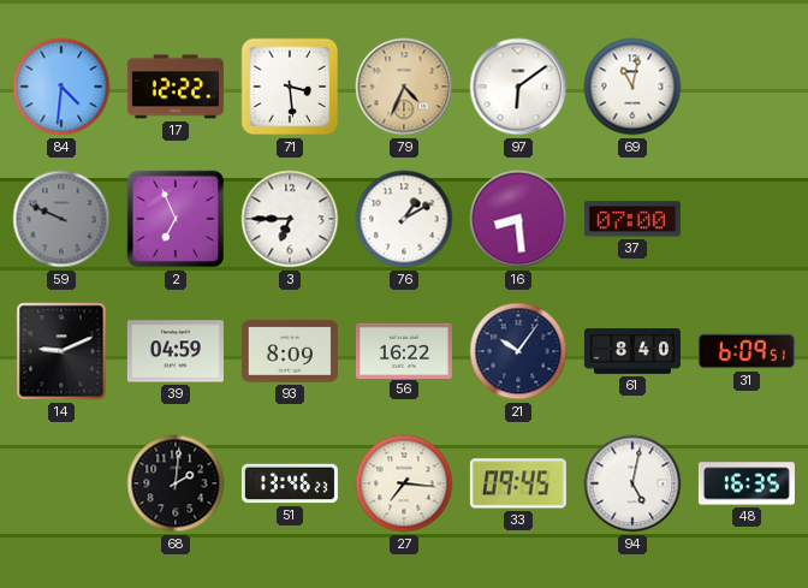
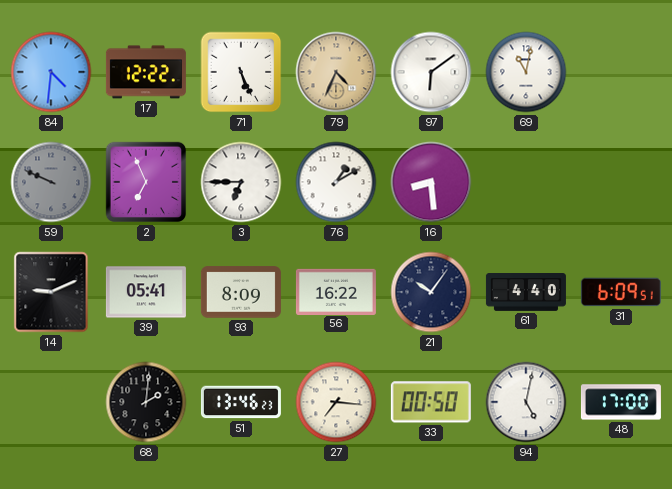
71: 3:29 -> 5:26
37: 07:00 -> none
39: 04:59 -> 05:41
61: 8:40 -> 4:40
33: 09:45 -> 00:50
48: 16:35 -> 17:00
